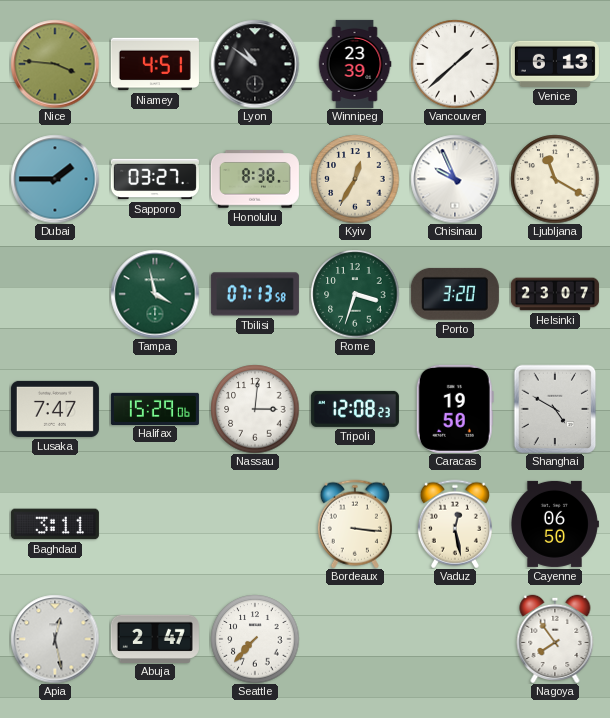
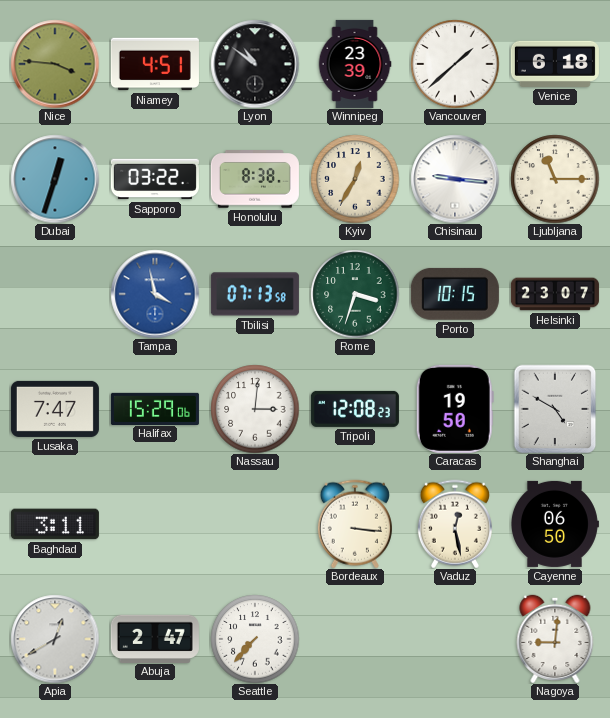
Venice: 6:13 -> 6:18
Dubai: 1:45 -> 12:33
Sapporo: 03:27 -> 03:22
Chisinau: 9:56 -> 9:16
Ljubljana: 11:20 -> 11:15
Tampa dial: green -> blue
Porto: 3:20 -> 10:15
Apia: 12:28 -> 12:40
Nagoya: 7:54 -> 9:01
